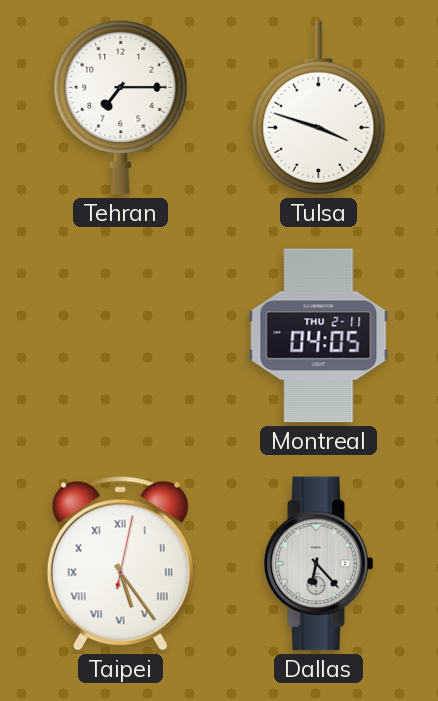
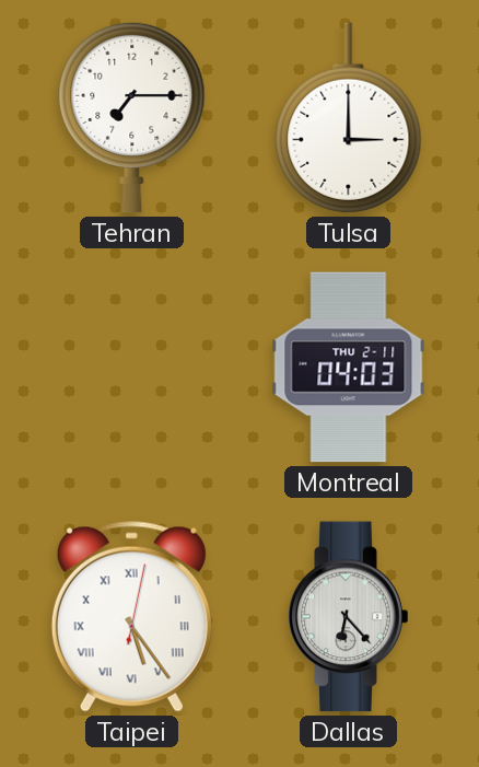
Tulsa: 3:48 -> 3:00
Montreal: 04:05 -> 04:03
